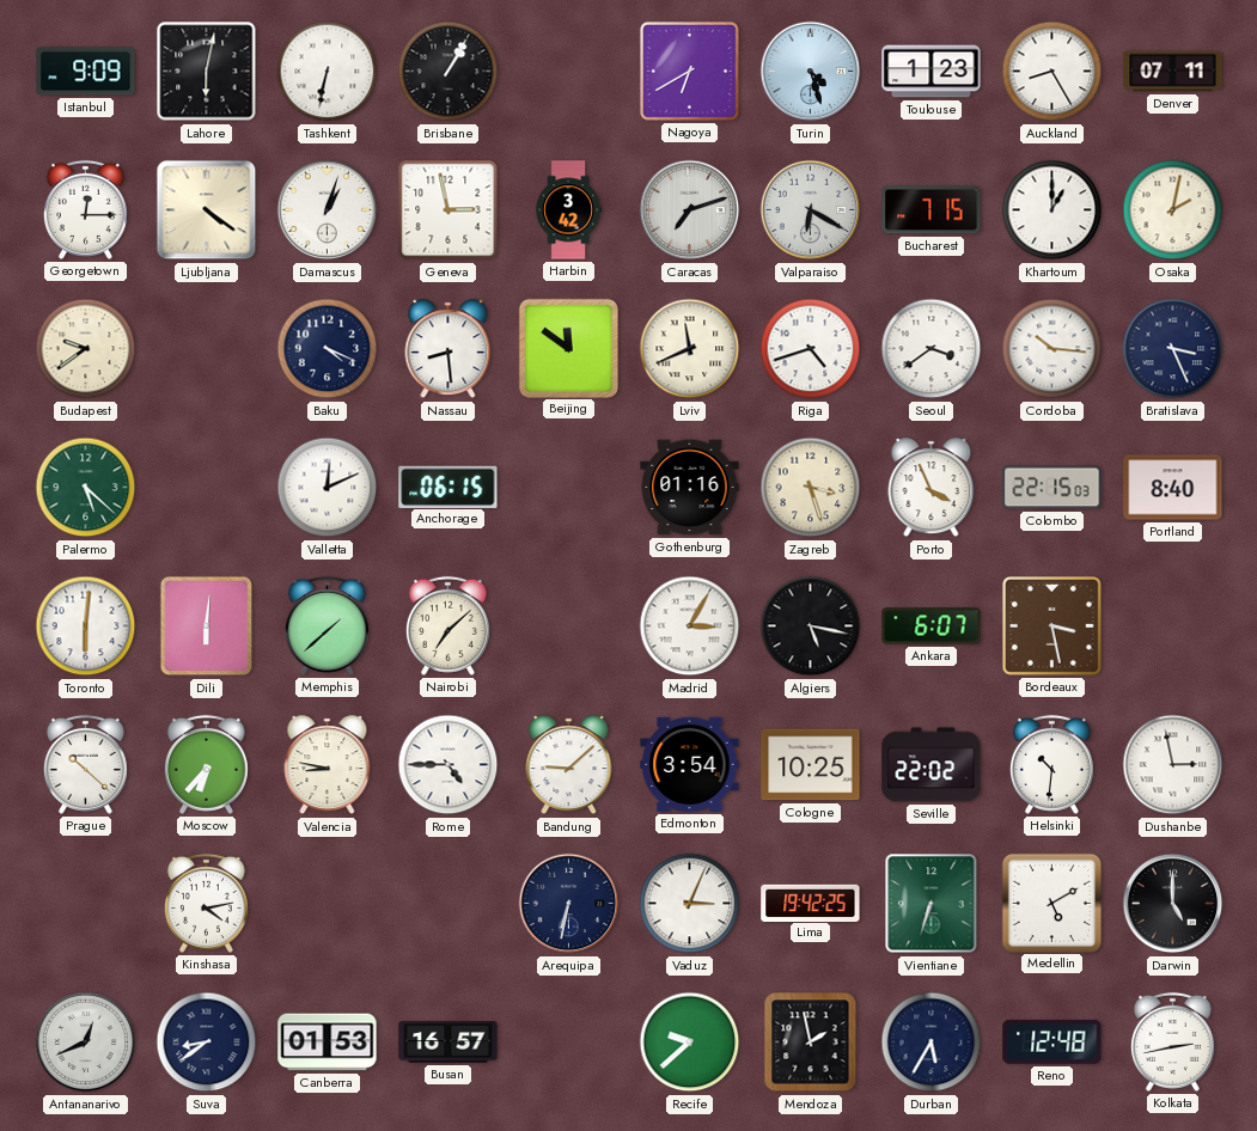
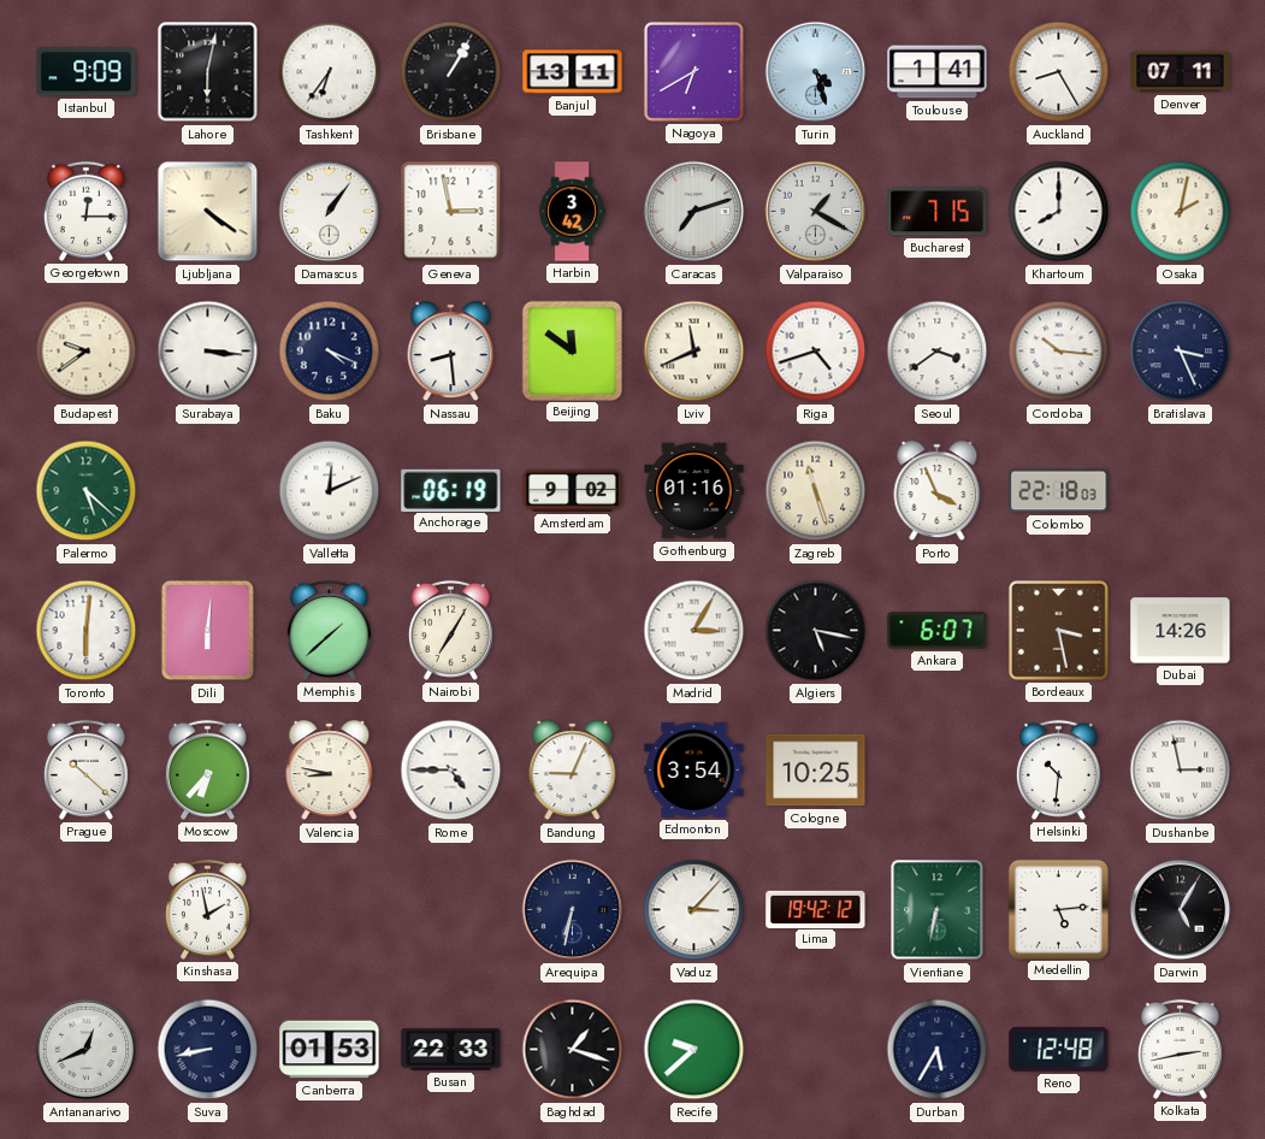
Tashkent: 6:32 -> 6:36
Banjul: none -> 13:11
Toulouse: 1:23 -> 1:41
Damascus: 1:03 -> 1:06
Valparaiso: 6:20 -> 1:20
Khartoum: 1:00 -> 8:00
Surabaya: none -> 3:16
Anchorage: 06:15 -> 06:19
Amsterdam: none -> 9:02
Zagreb: 3:27 -> 11:27
Colombo: 22:15 -> 22:18
Portland: 8:40 -> none
Nairobi: 7:08 -> 7:05
Dubai: none -> 14:26
Bandung: 9:08 -> 9:04
Seville: 22:02 -> none
Kinshasa: 4:13 -> 1:58
Vaduz: 3:04 -> 3:07
Lima: 19:42:25 -> 19:42:12
Vientiane: 6:33 -> 6:32
Medellin: 5:10 -> 5:14
Darwin: 5:00 -> 5:05
Suva: 8:39 -> 8:43
Busan: 16:57 -> 22:33
Baghdad: none -> 1:18
Mendoza: 1:58 -> none
